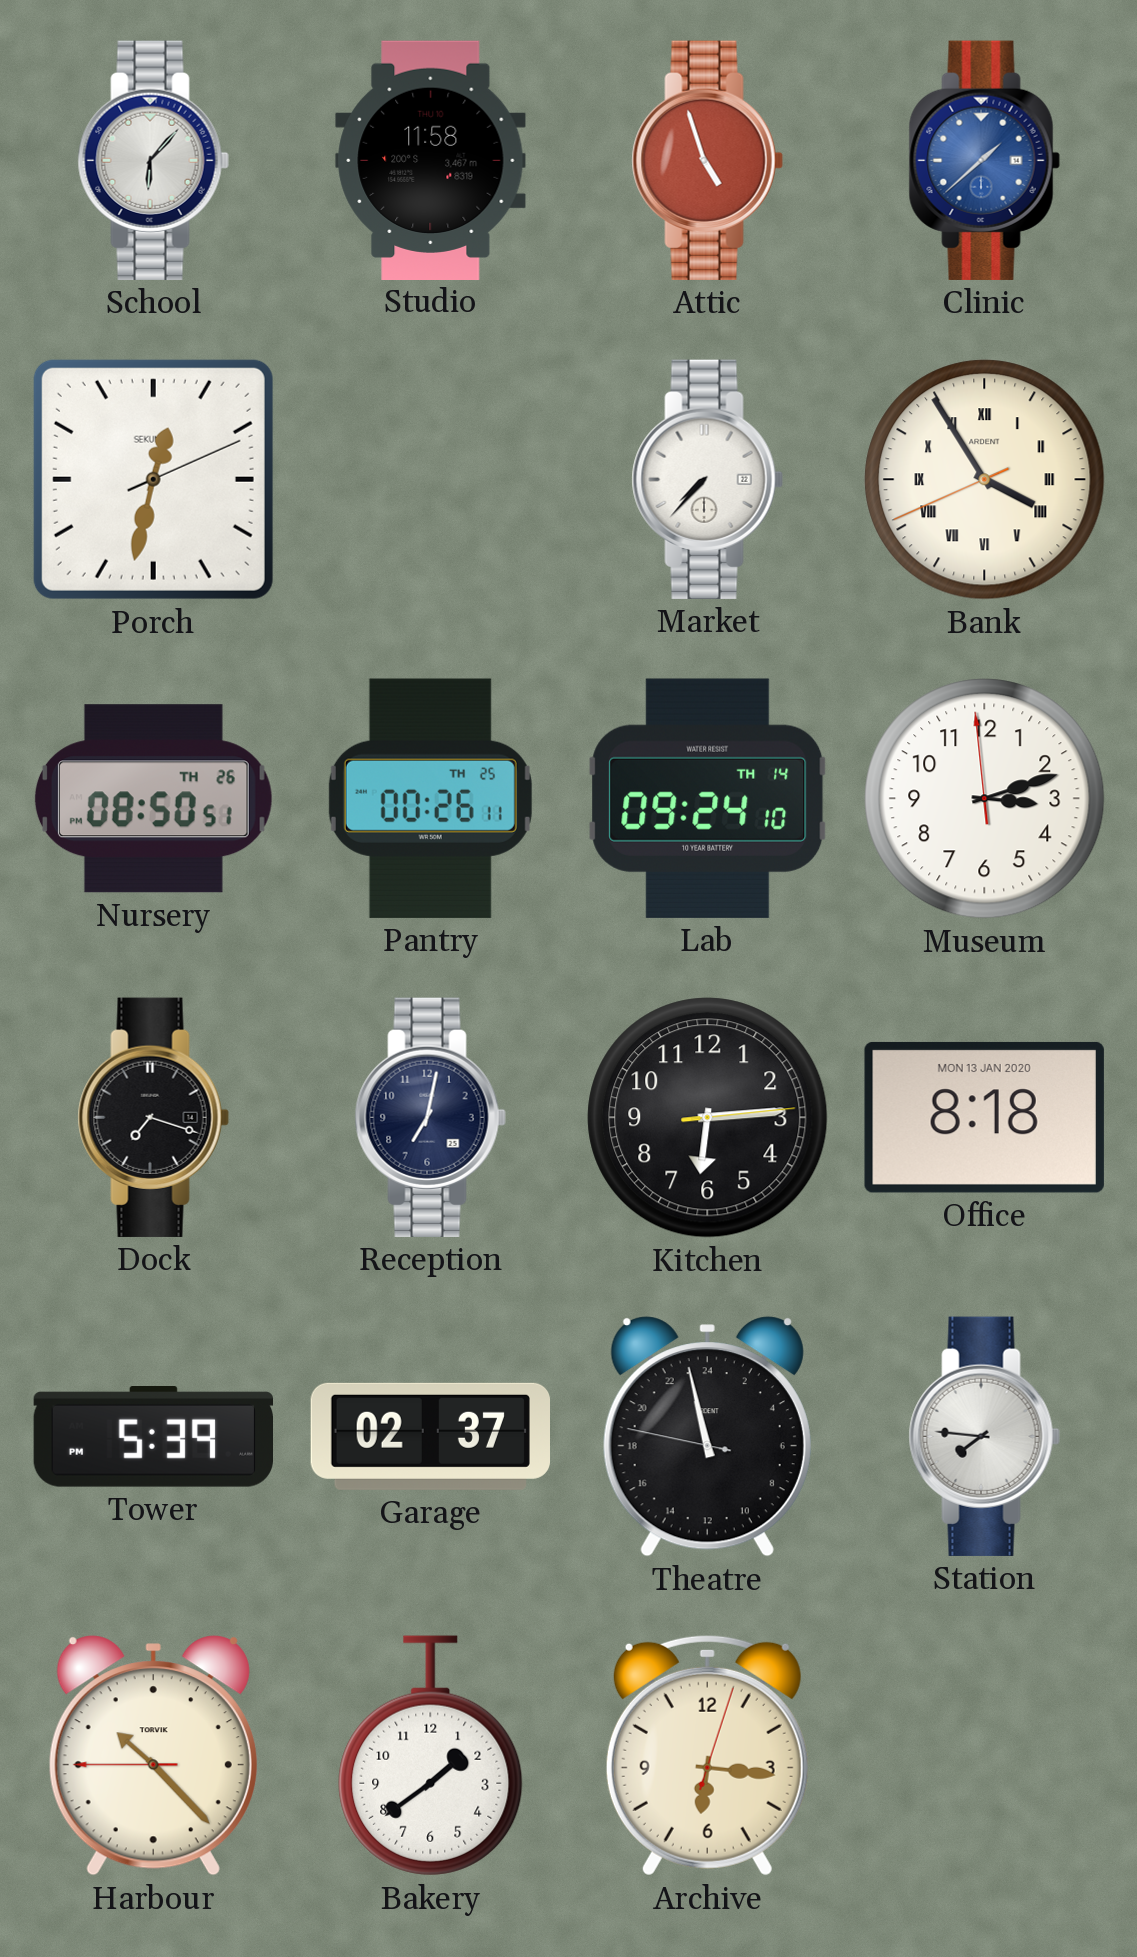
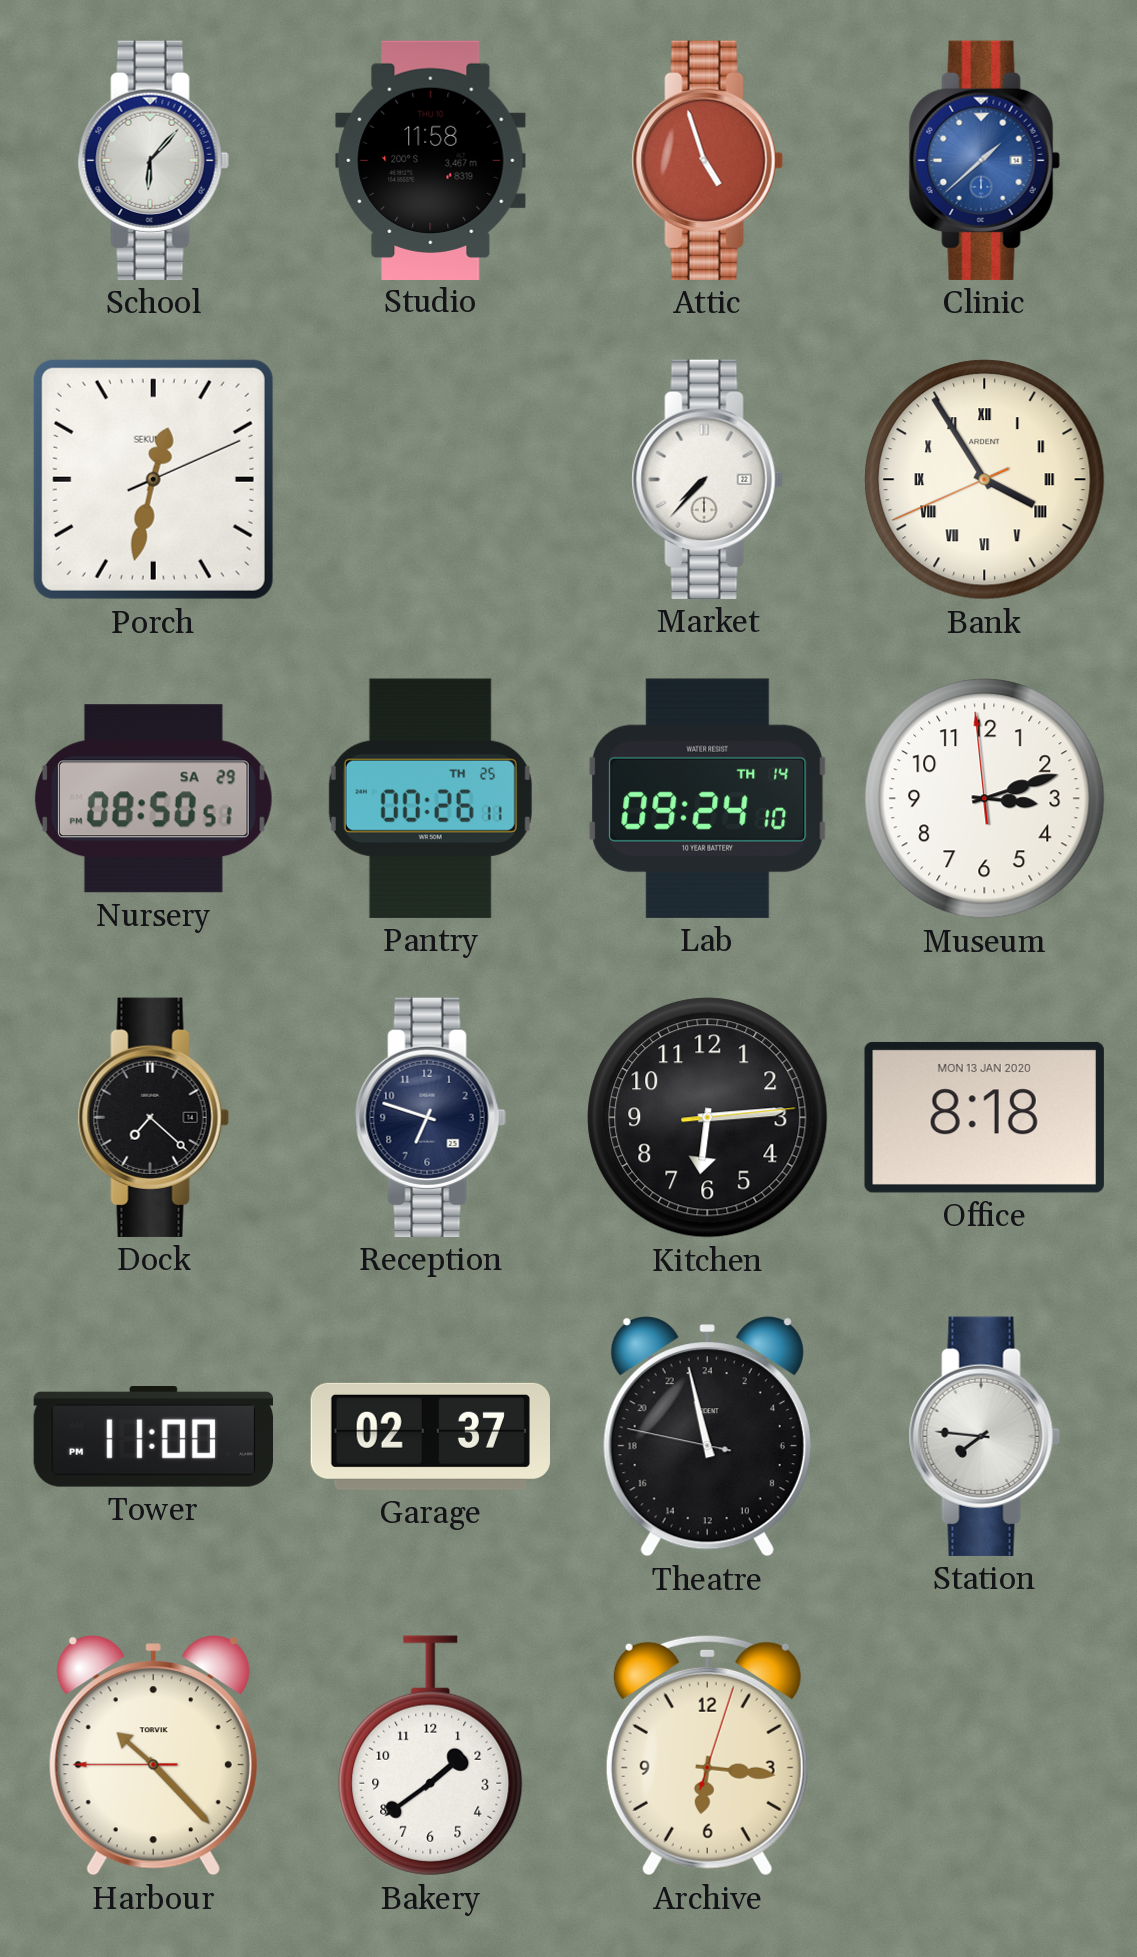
Nursery date: TH 26 -> SA 29
Dock: 7:18 -> 7:22
Reception: 7:02 -> 6:48
Tower: 5:39 -> 11:00
